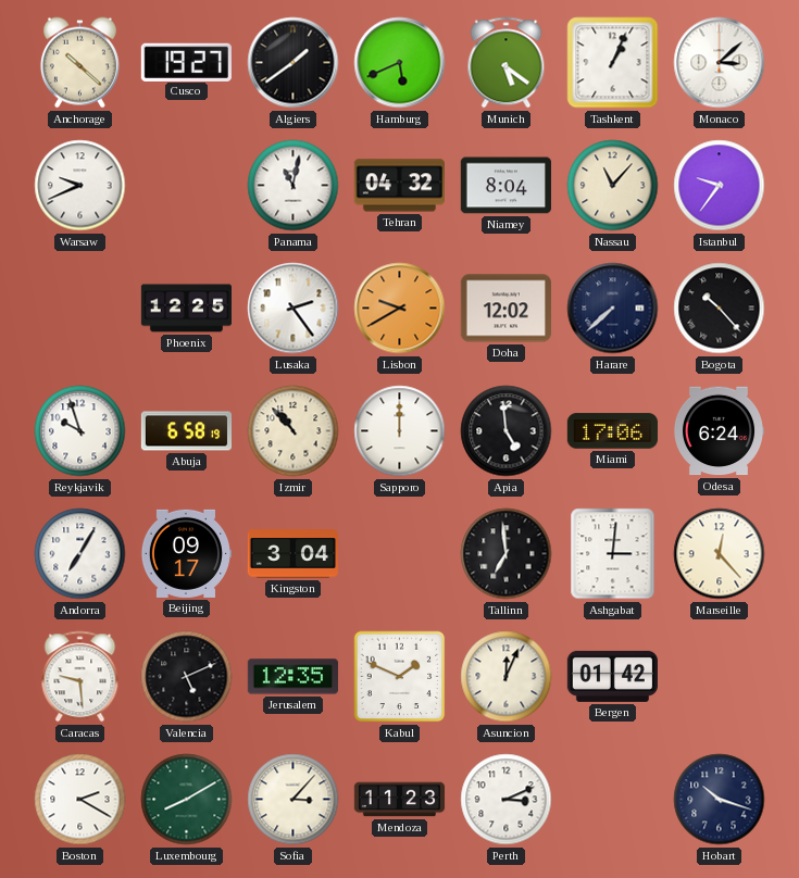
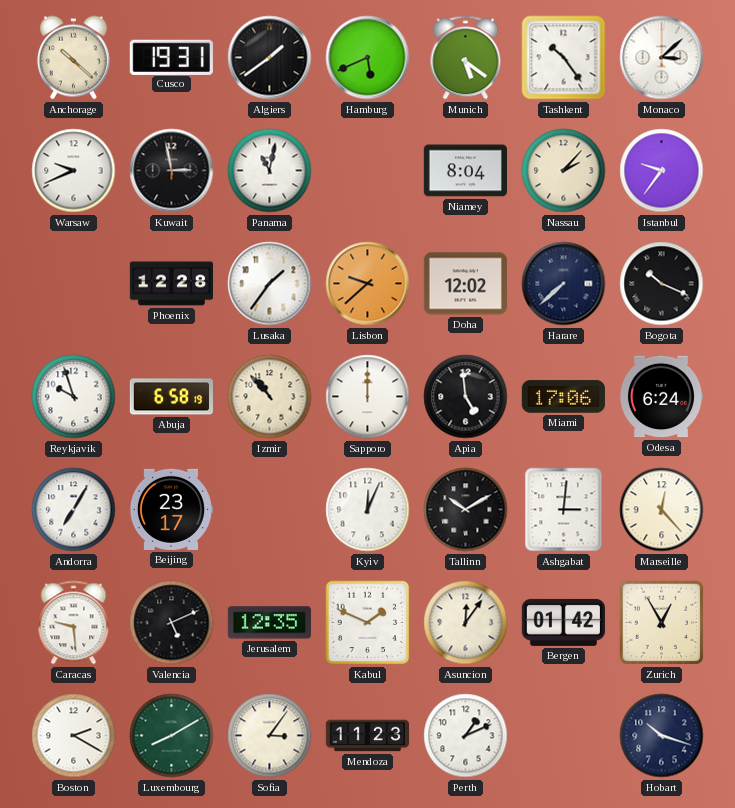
Cusco: 19:27 -> 19:31
Tashkent: 1:04 -> 10:24
Kuwait: none -> 2:58
Tehran: 04:32 -> none
Nassau: 11:07 -> 2:07
Phoenix: 12:25 -> 12:28
Lusaka: 2:24 -> 1:36
Lisbon: 9:40 -> 9:38
Bogota: 10:23 -> 10:19
Beijing: 09:17 -> 23:17
Kingston: 3:04 -> none
Kyiv: none -> 12:04
Tallinn: 6:59 -> 10:10
Asuncion: 12:04 -> 12:06
Zurich: none -> 12:55
Sofia: 3:07 -> 3:06
Perth: 3:11 -> 1:11
